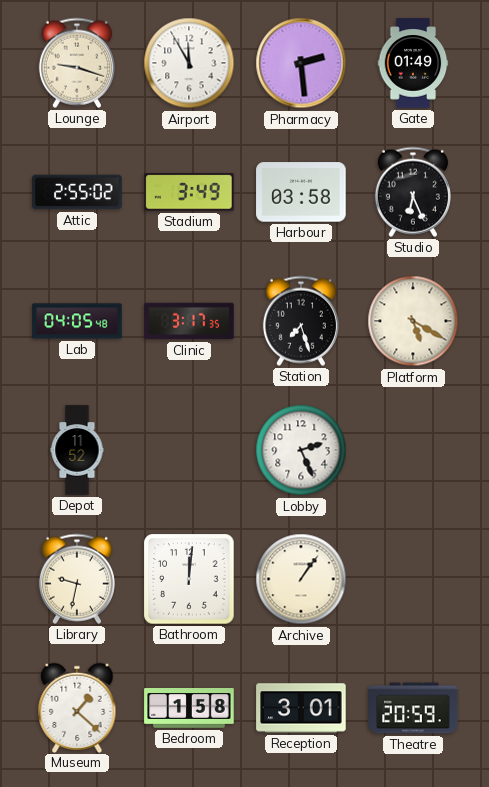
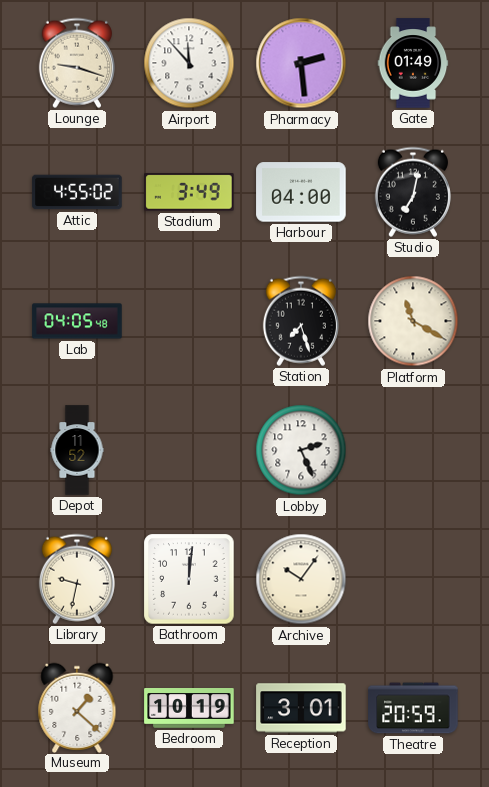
Airport: 11:55 -> 11:53
Attic: 2:55 -> 4:55
Harbour: 03:58 -> 04:00
Studio: 6:26 -> 7:02
Clinic: 3:17 -> none
Platform: 5:20 -> 11:20
Archive: 1:06 -> 10:06
Bedroom: 1:58 -> 10:19
